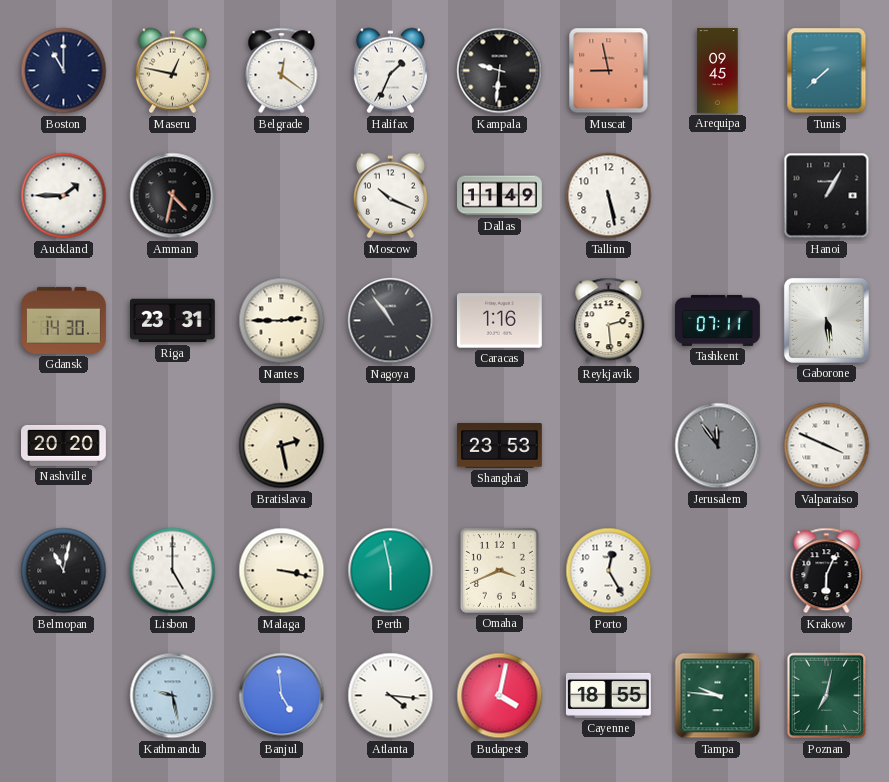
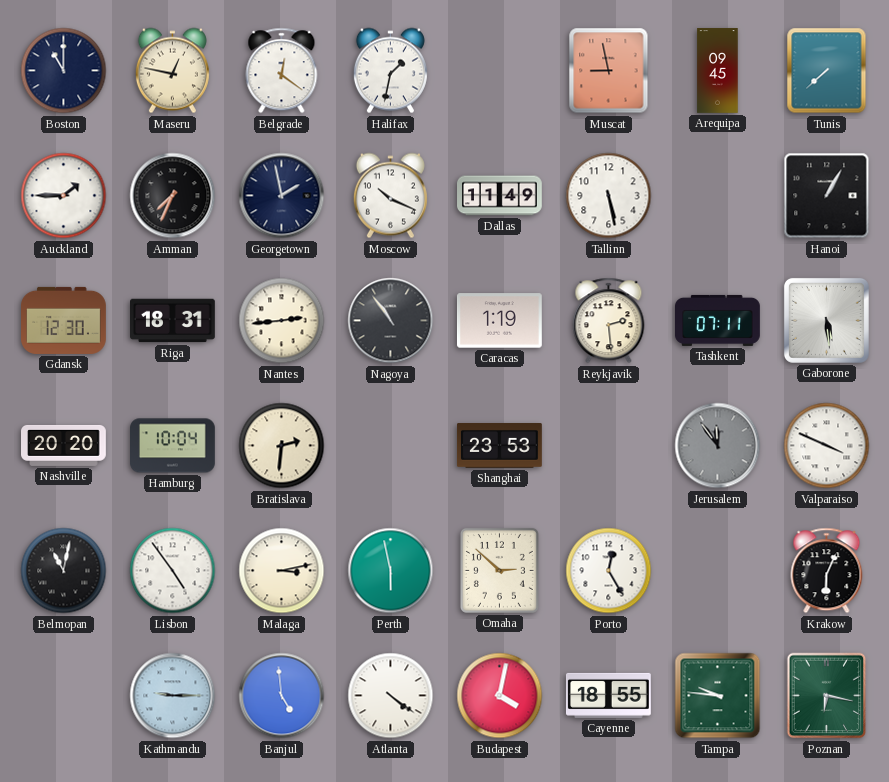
Halifax: 1:34 -> 1:32
Kampala: 9:31 -> none
Amman: 4:32 -> 7:34
Georgetown: none -> 1:58
Gdansk: 14:30 -> 12:30
Riga: 23:31 -> 18:31
Nantes: 2:45 -> 2:44
Caracas: 1:16 -> 1:19
Hamburg: none -> 10:04
Bratislava: 2:28 -> 2:31
Lisbon: 5:00 -> 4:54
Malaga: 3:17 -> 3:13
Omaha: 3:41 -> 2:52
Kathmandu: 9:28 -> 9:15
Atlanta: 4:16 -> 4:21
Poznan: 7:02 -> 6:17
